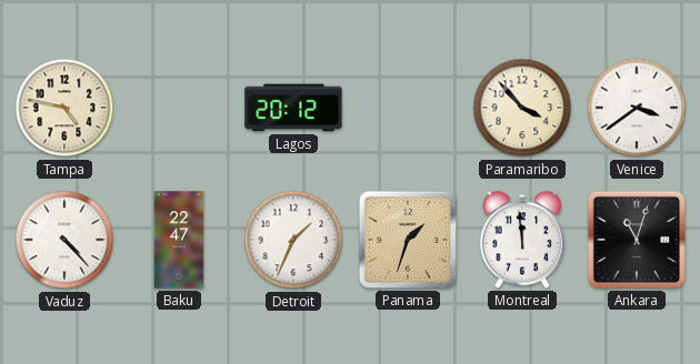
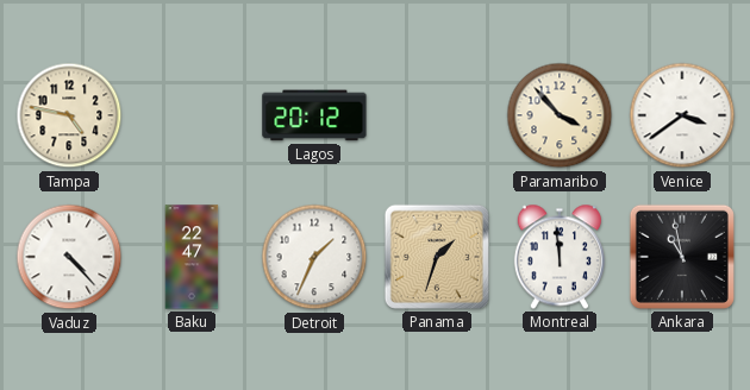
Ankara: 11:03 -> 10:58
